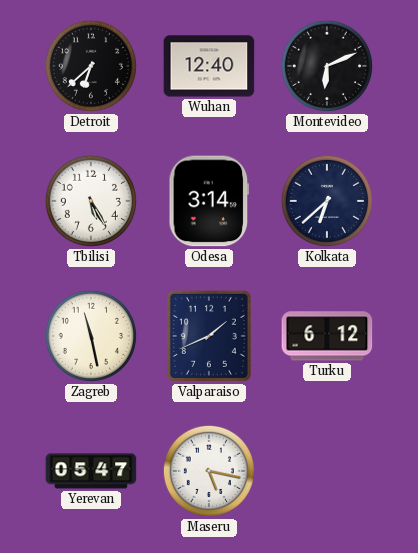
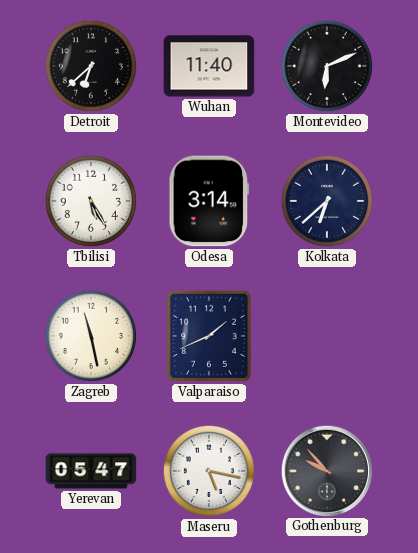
Wuhan: 12:40 -> 11:40
Turku: 6:12 -> none
Gothenburg: none -> 9:53
